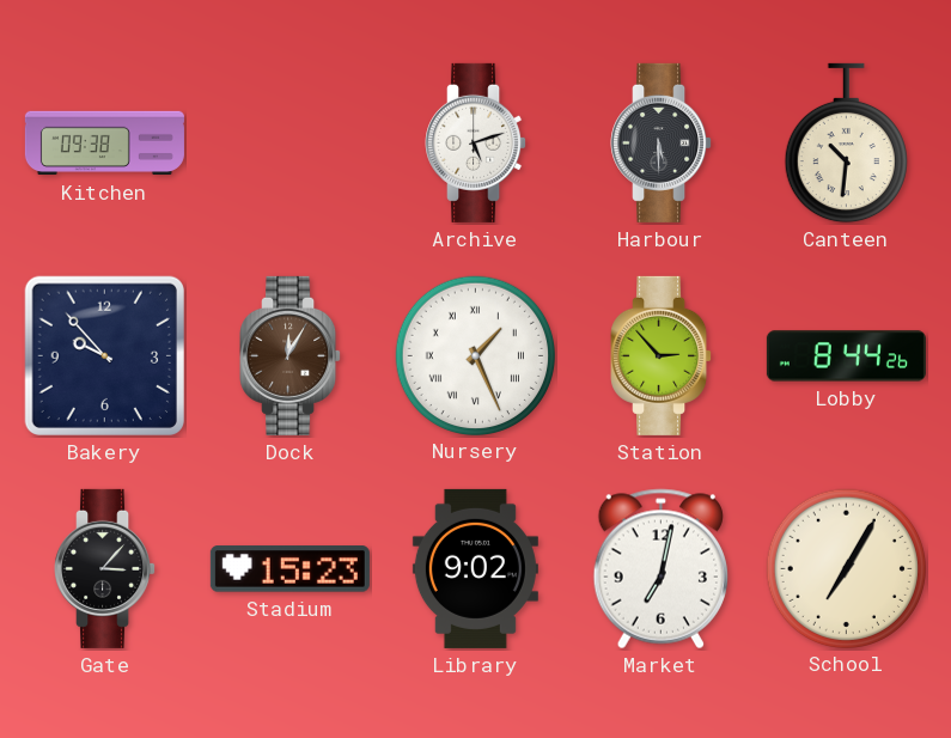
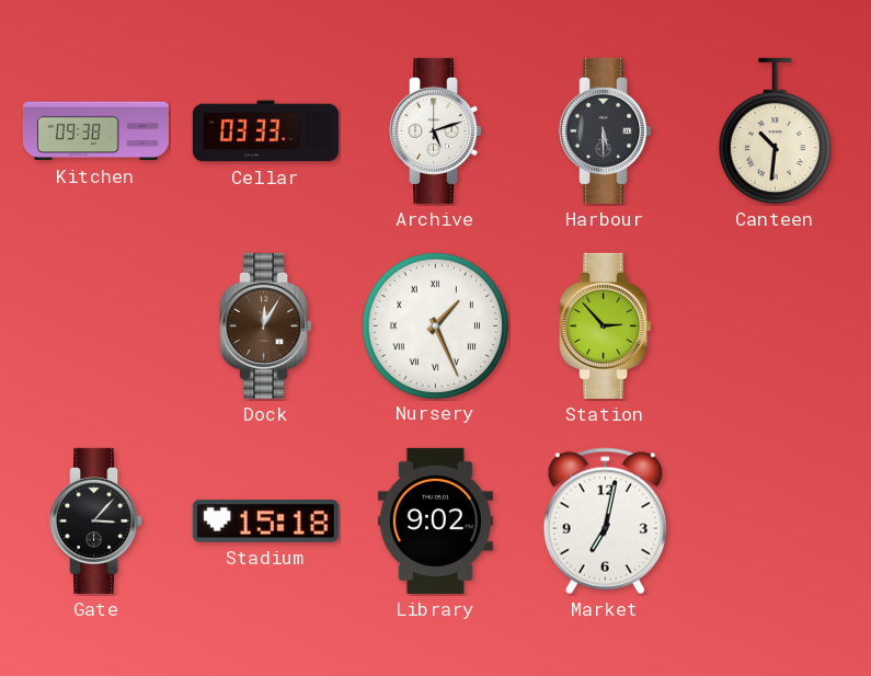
Cellar: none -> 03:33
Bakery: 9:53 -> none
Lobby: 8:44 -> none
Stadium: 15:23 -> 15:18
School: 7:05 -> none
